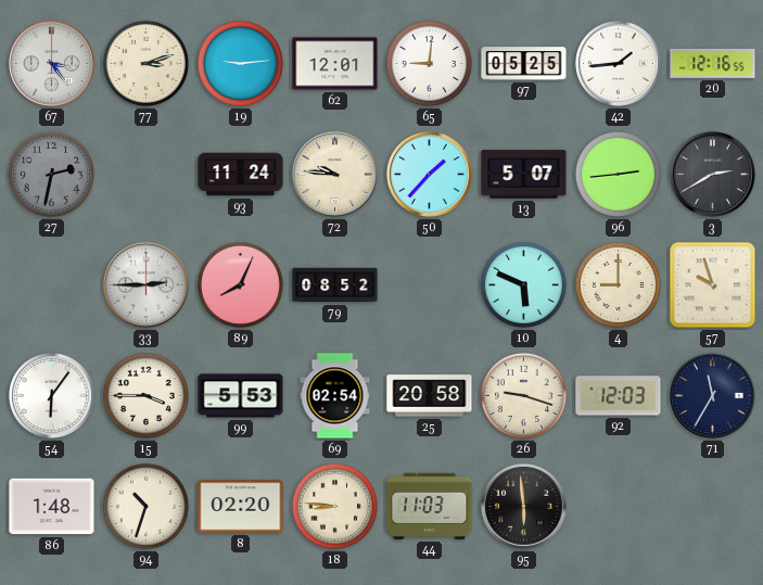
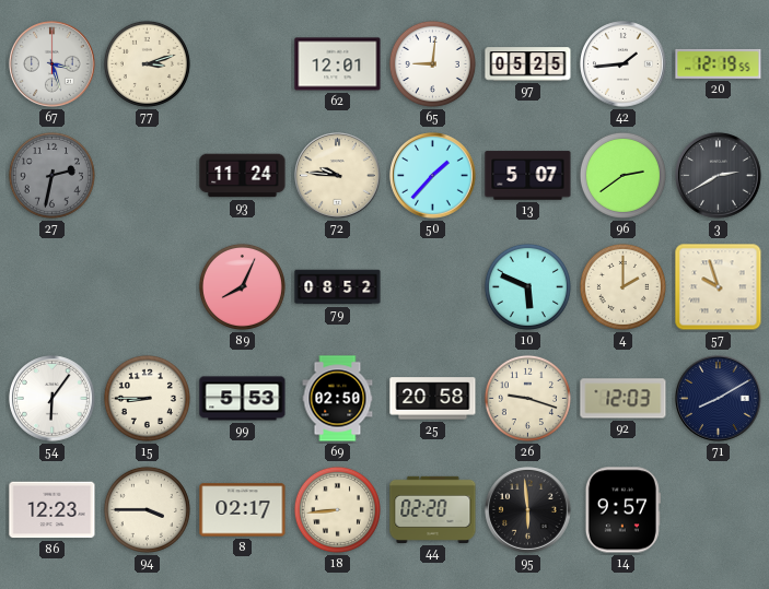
67: 3:24 -> 3:27
19: 9:14 -> none
20: 12:16 -> 12:19
96: 2:44 -> 2:39
33: 2:45 -> none
4: 9:00 -> 2:00
15: 3:45 -> 8:45
69: 02:54 -> 02:50
71: 11:35 -> 8:10
86: 1:48 -> 12:23
94: 10:33 -> 3:45
8: 02:20 -> 02:17
18: 8:46 -> 8:44
44: 11:03 -> 02:20
14: none -> 9:57
